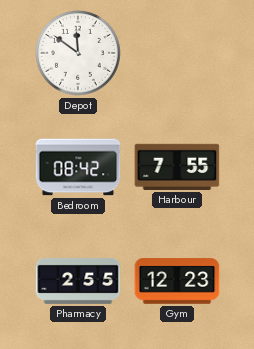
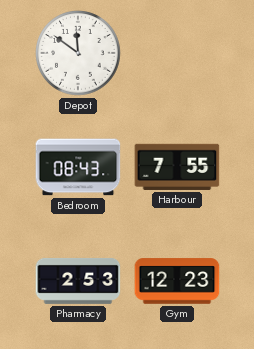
Bedroom: 08:42 -> 08:43
Pharmacy: 2:55 -> 2:53
